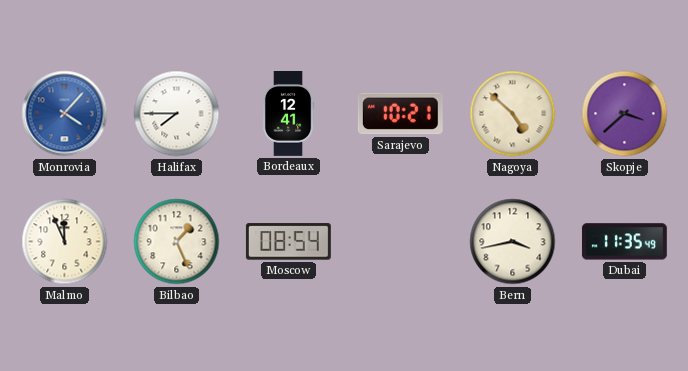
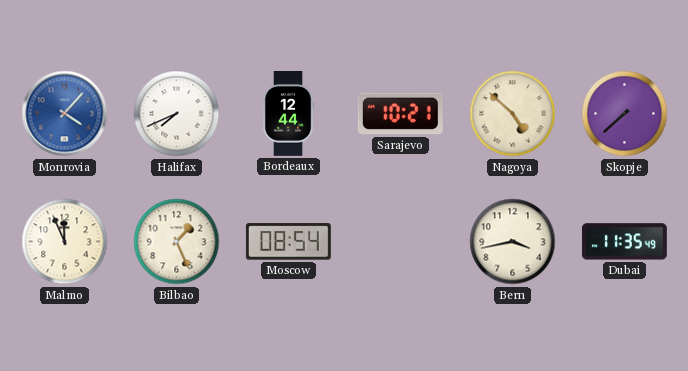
Halifax: 7:45 -> 7:41
Bordeaux: 12:41 -> 12:44
Skopje: 3:38 -> 7:38
